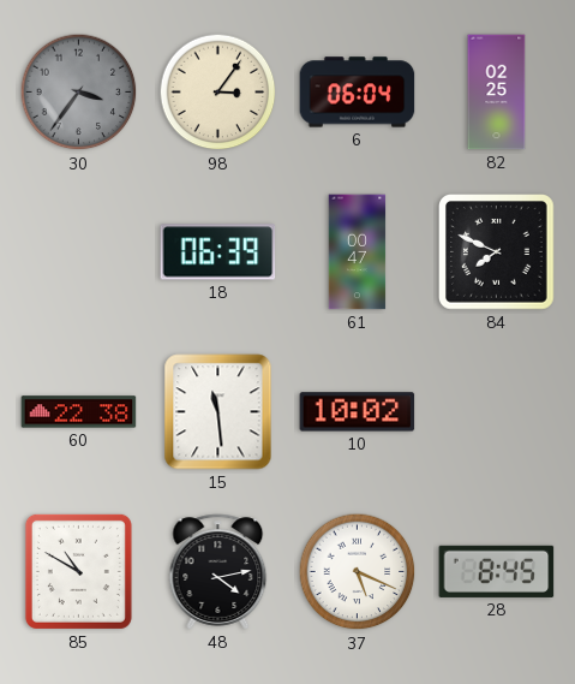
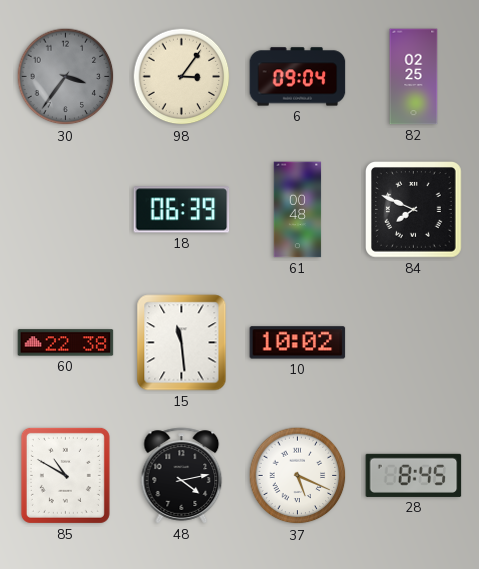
6: 06:04 -> 09:04
61: 00:47 -> 00:48
